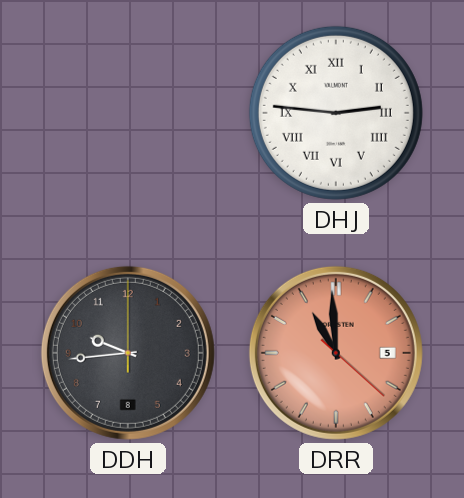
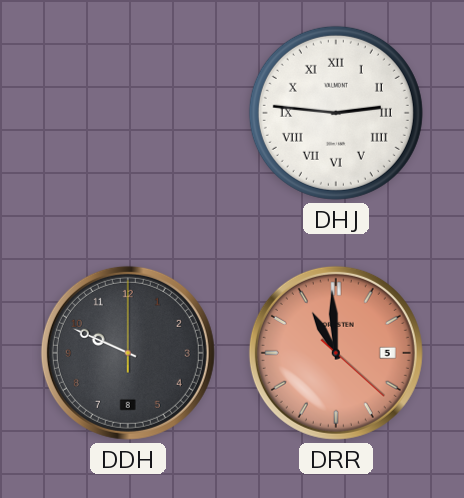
DDH: 9:44 -> 9:49
